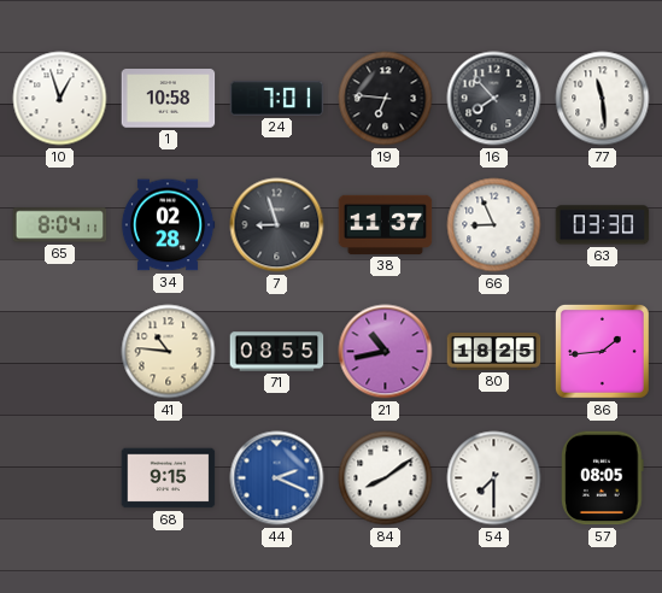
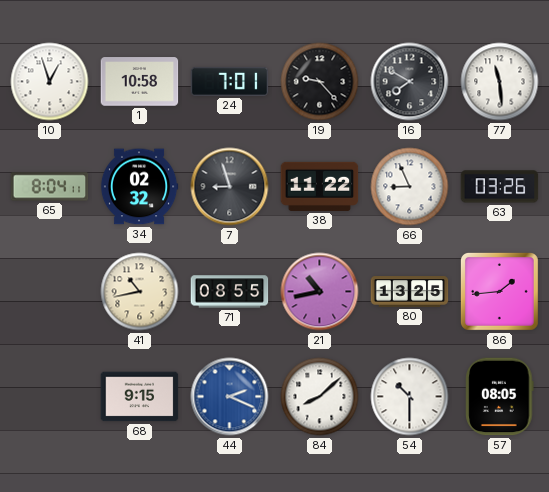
19: 6:46 -> 9:23
16: 7:53 -> 7:50
34: 02:28 -> 02:32
38: 11:37 -> 11:22
63: 03:30 -> 03:26
41: 10:46 -> 10:43
80: 18:25 -> 13:25
84: 8:09 -> 8:08
54: 7:30 -> 10:30
